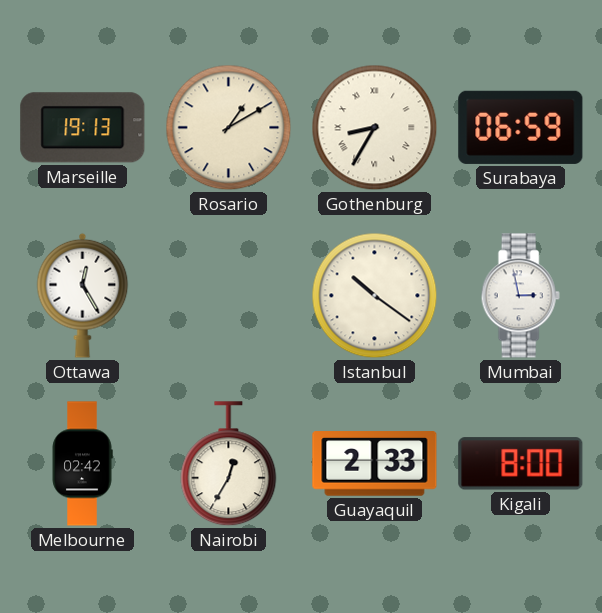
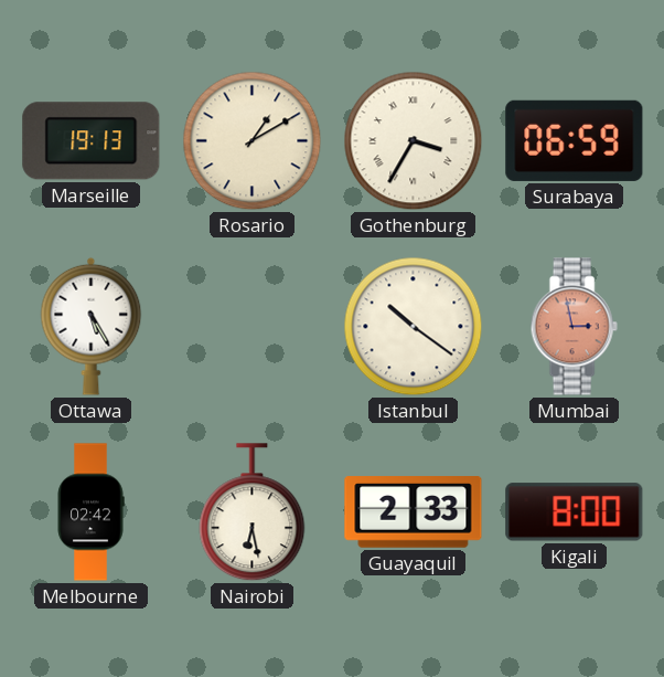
Gothenburg: 8:35 -> 3:35
Ottawa: 12:25 -> 5:25
Mumbai dial: white -> salmon
Nairobi: 12:35 -> 6:28
